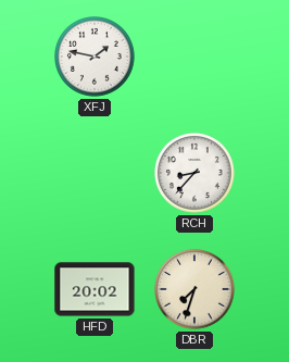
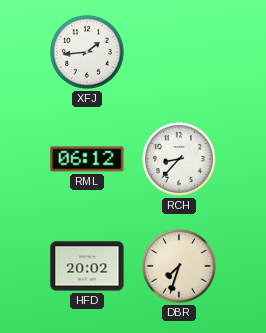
XFJ: 1:47 -> 1:44
RML: none -> 06:12
